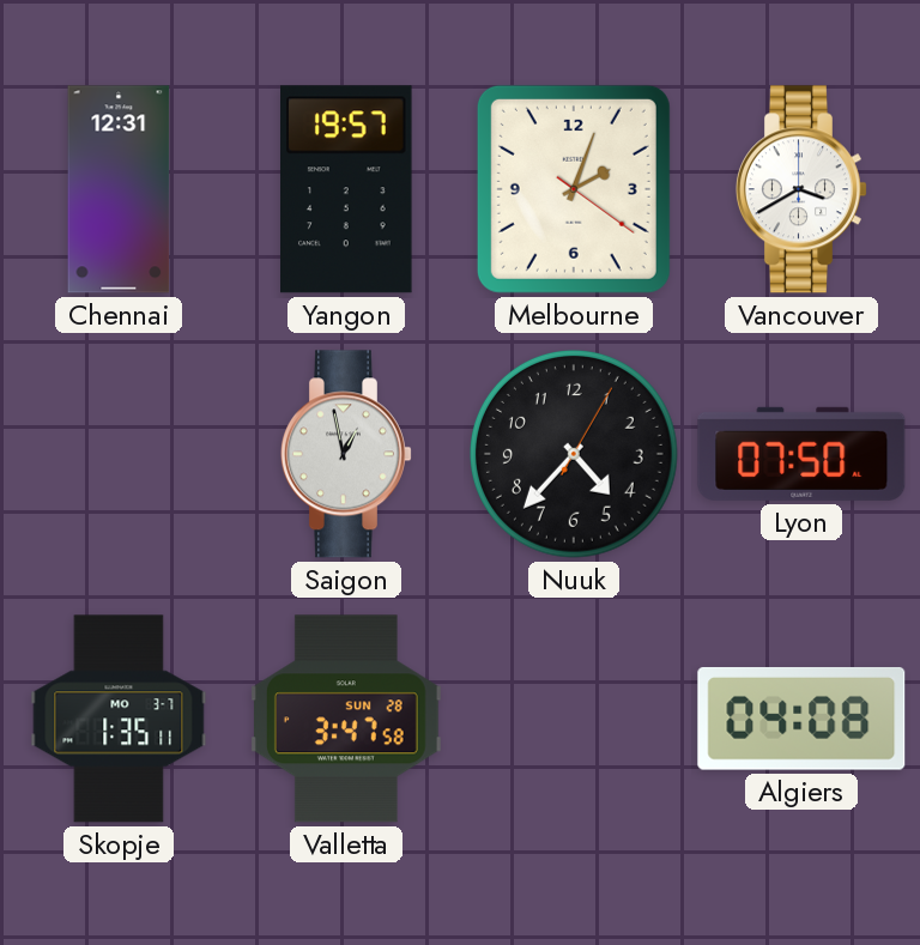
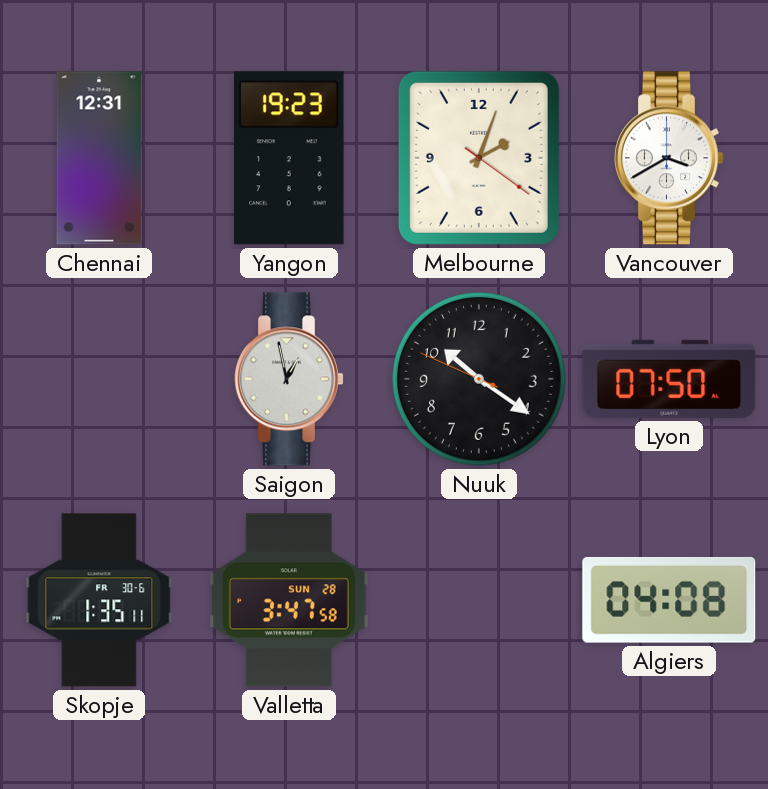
Yangon: 19:57 -> 19:23
Nuuk: 4:37 -> 10:20
Skopje date: MO 3-7 -> FR 30-6
